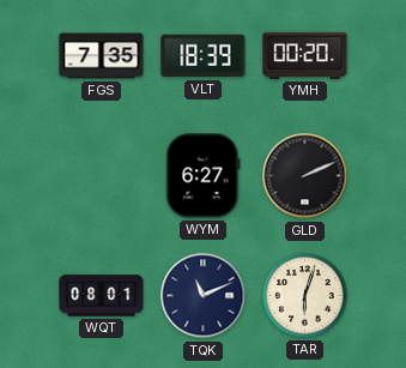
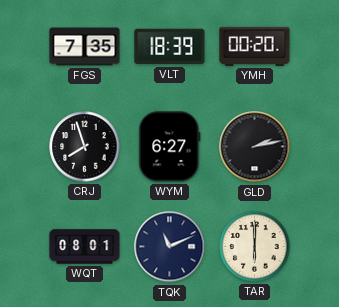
CRJ: none -> 7:57
GLD: 2:11 -> 2:13
TAR: 6:03 -> 6:00
